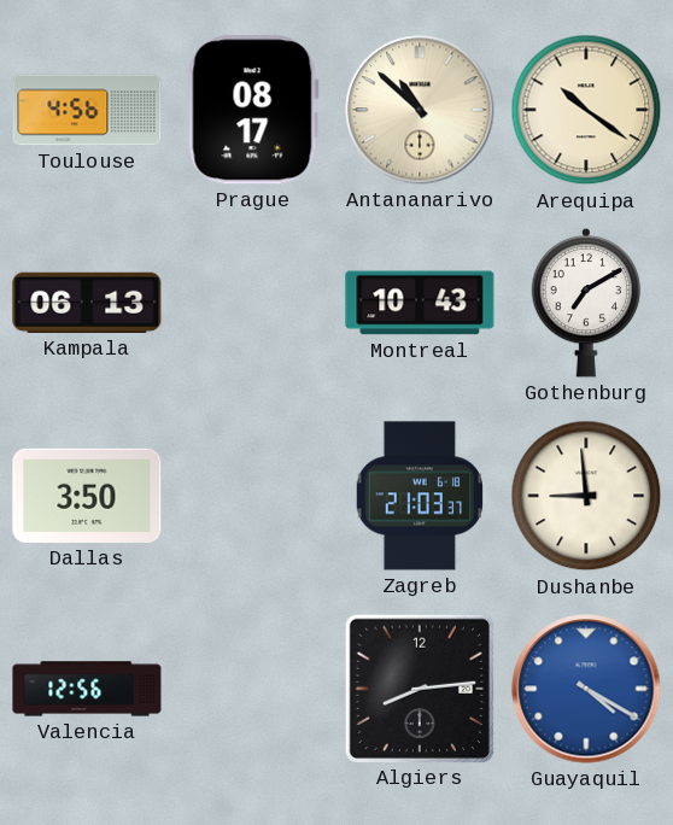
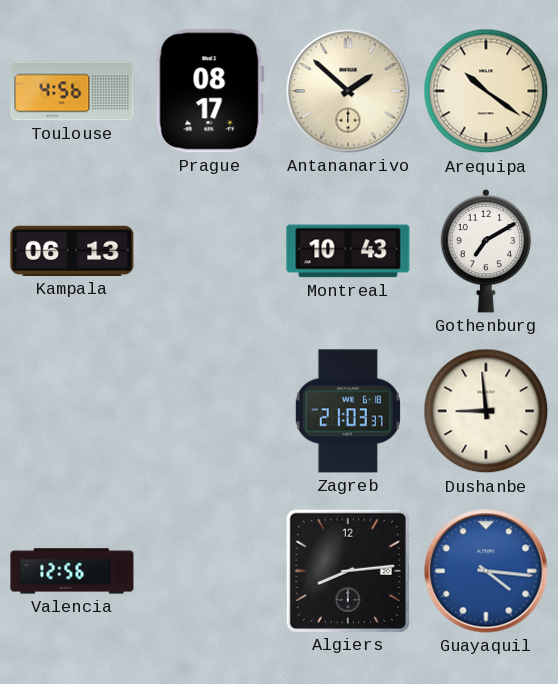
Antananarivo: 10:52 -> 1:52
Dallas: 3:50 -> none
Guayaquil: 4:20 -> 4:16
